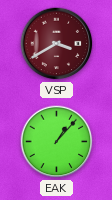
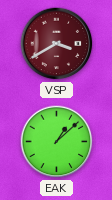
EAK: 1:07 -> 1:08
